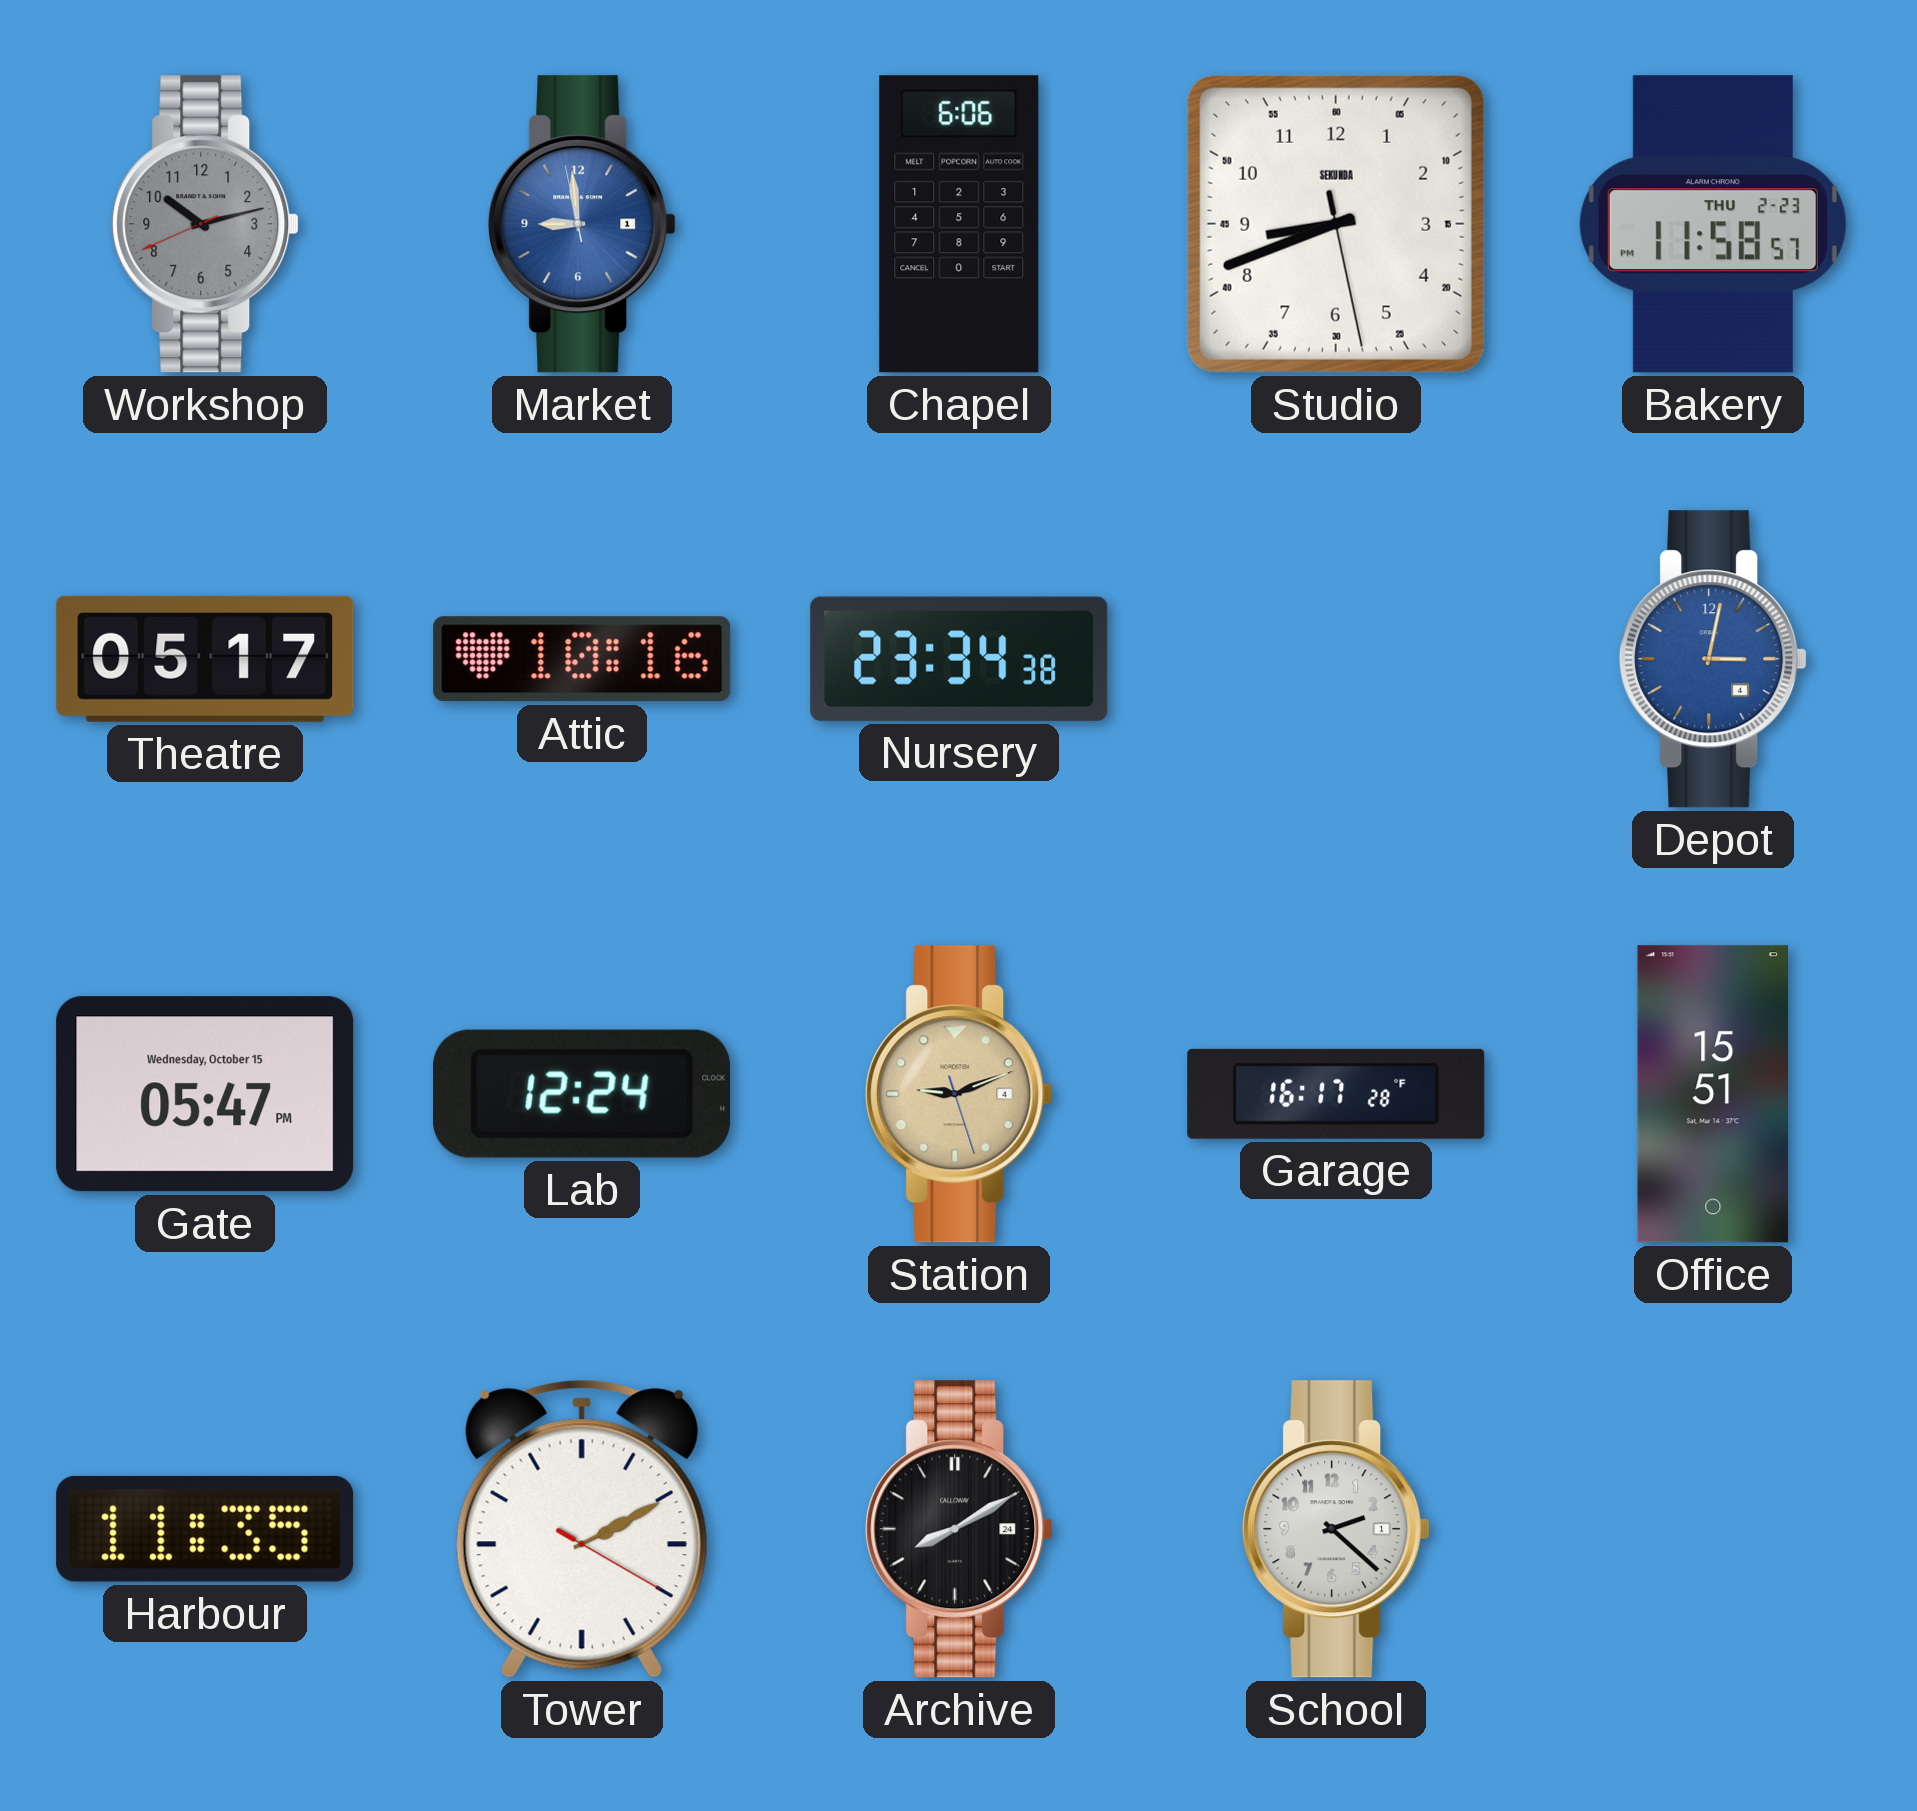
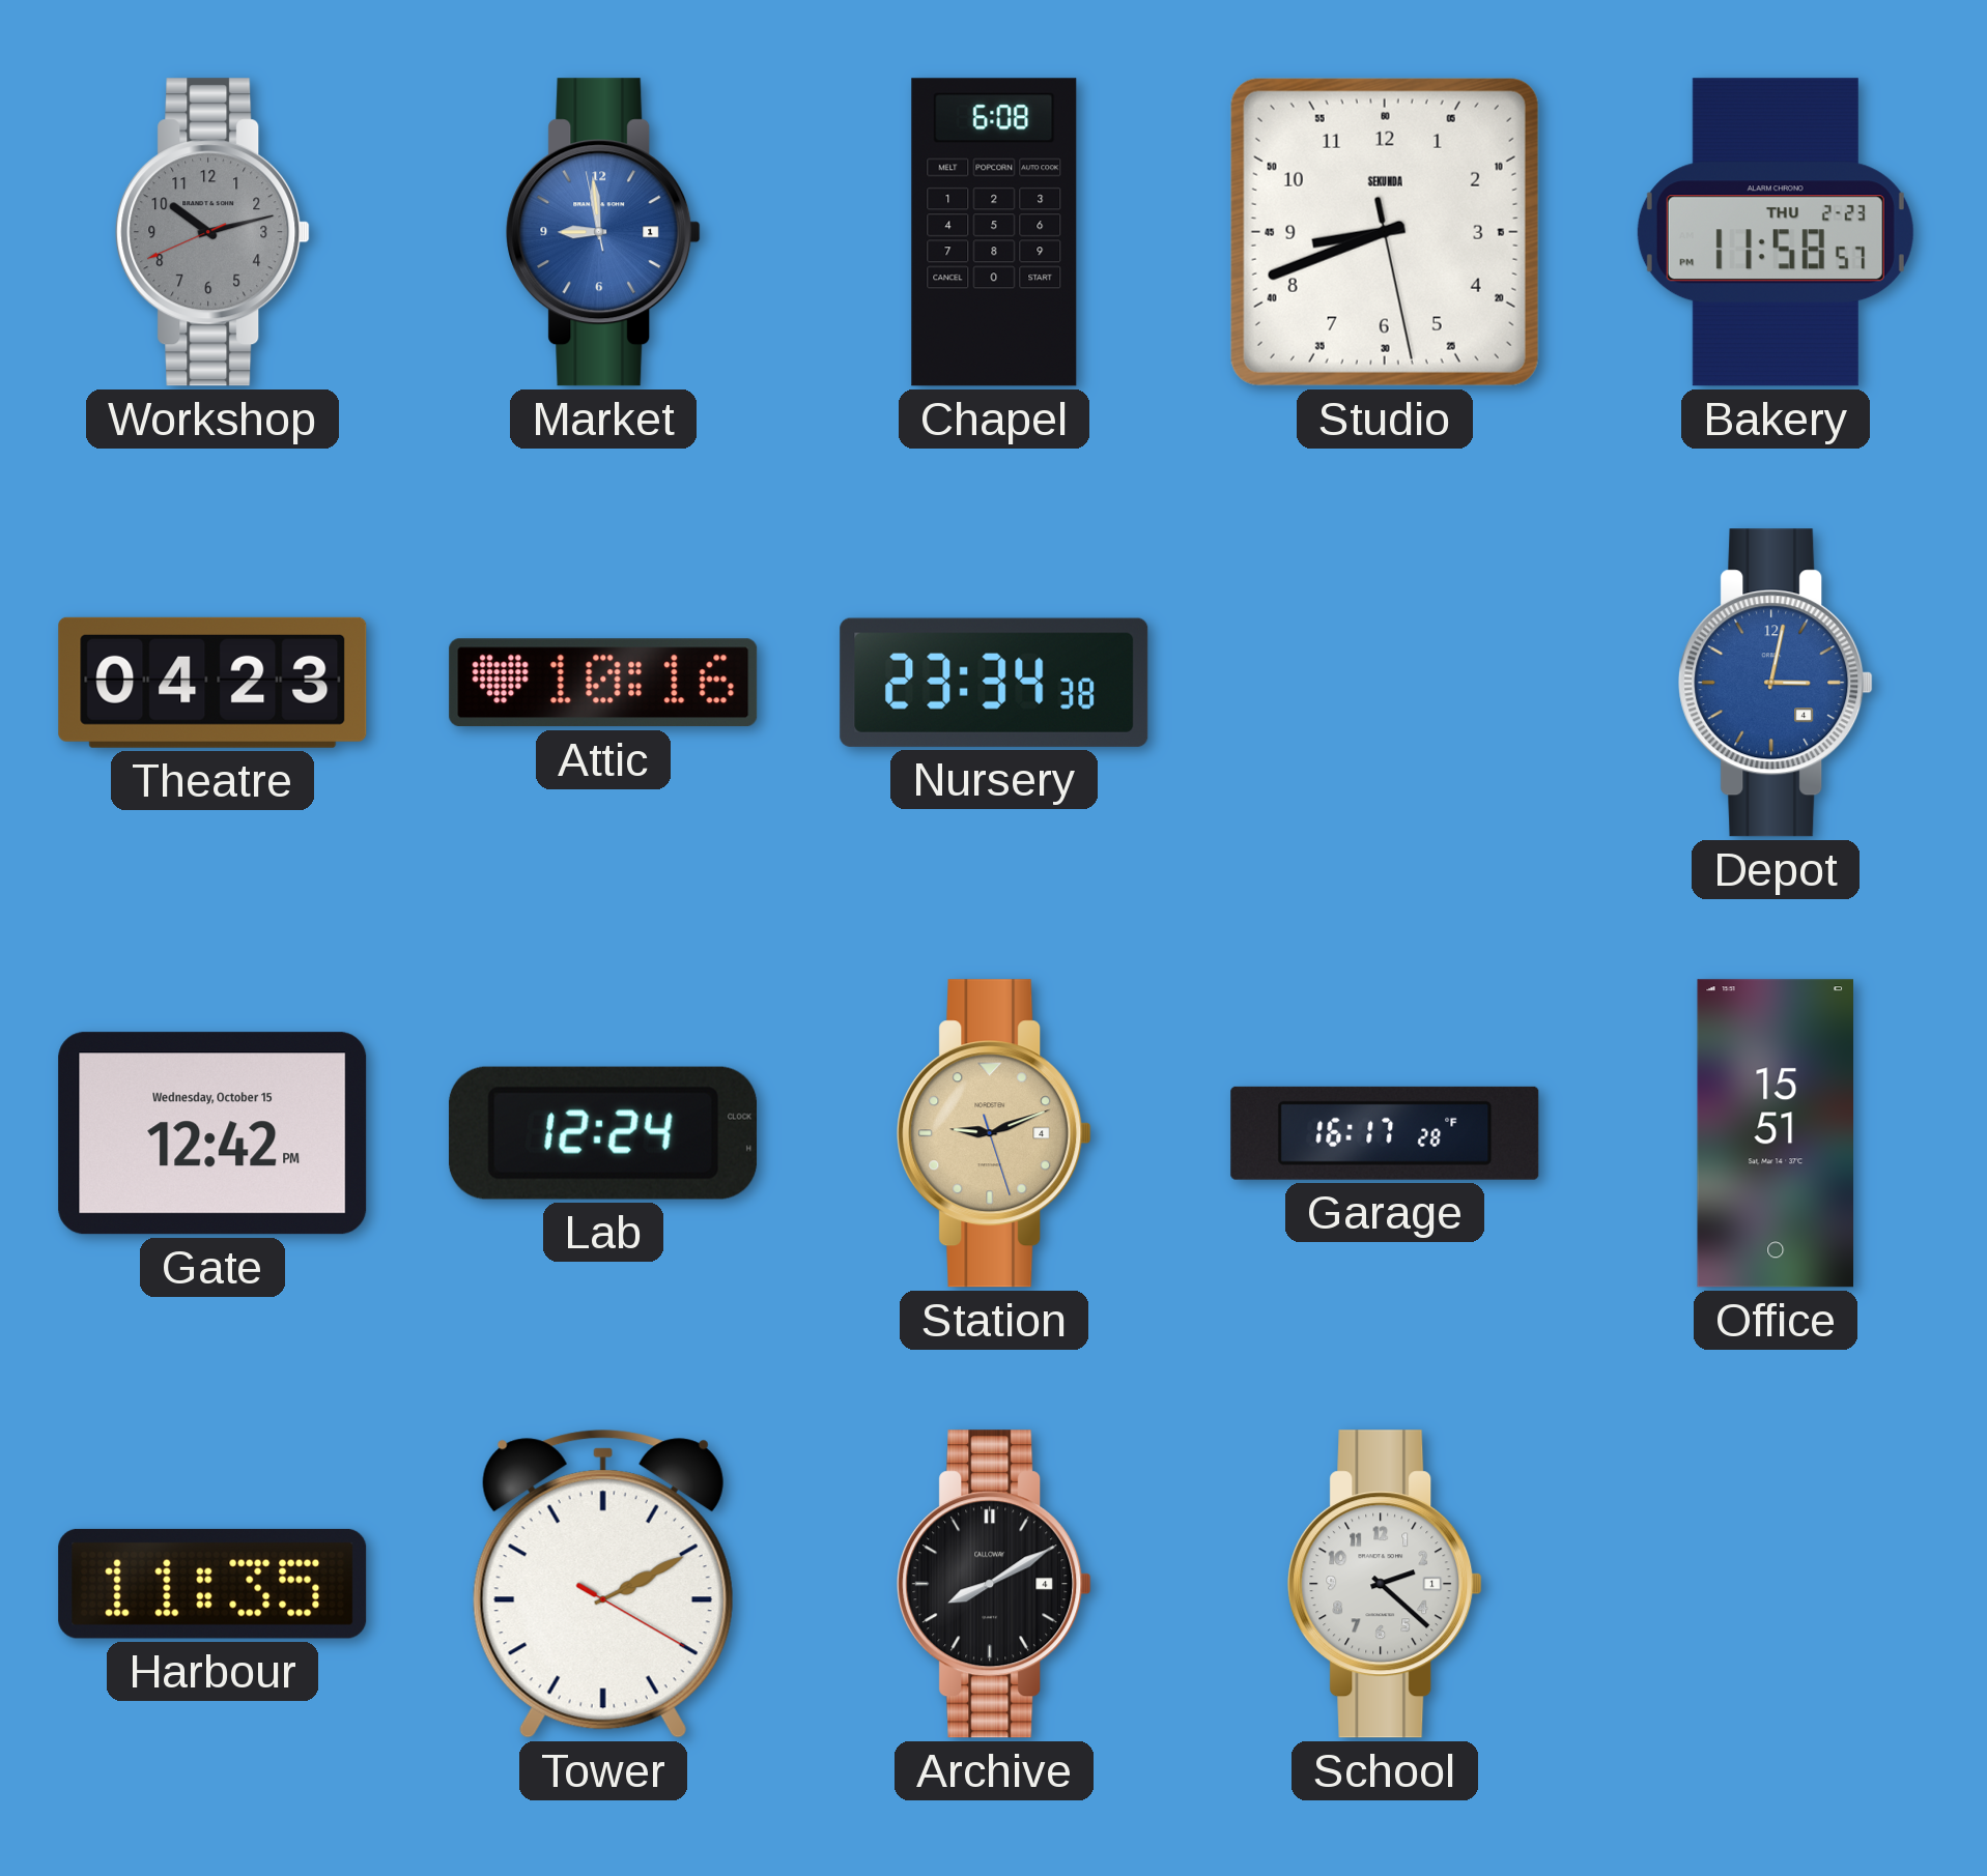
Chapel: 6:06 -> 6:08
Theatre: 05:17 -> 04:23
Gate: 05:47 -> 12:42
Archive date: 24 -> 4
